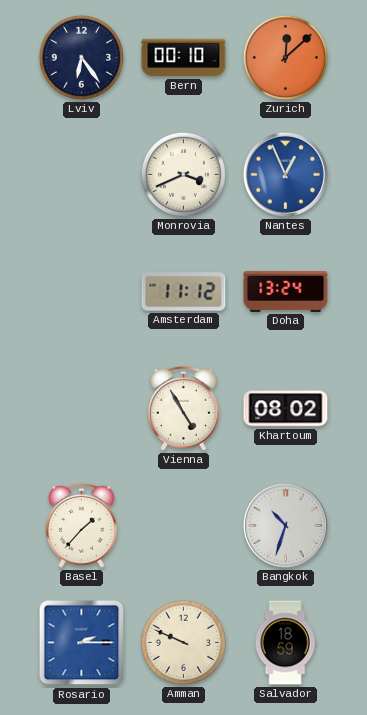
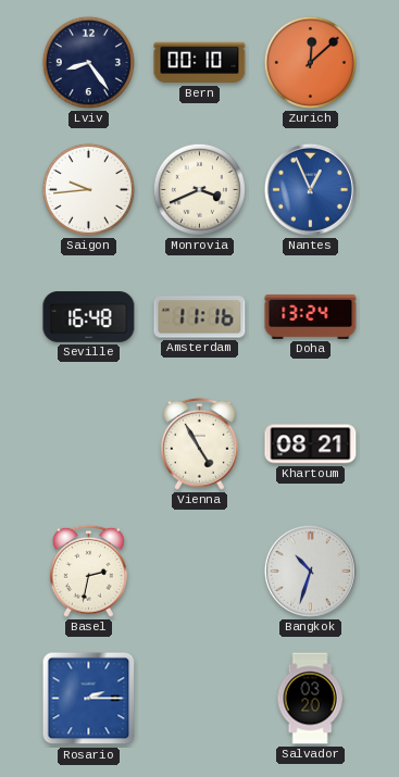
Lviv: 6:24 -> 8:24
Saigon: none -> 9:44
Seville: none -> 16:48
Amsterdam: 11:12 -> 11:16
Khartoum: 08:02 -> 08:21
Basel: 1:37 -> 2:32
Amman: 9:49 -> none
Salvador: 18:59 -> 03:20
